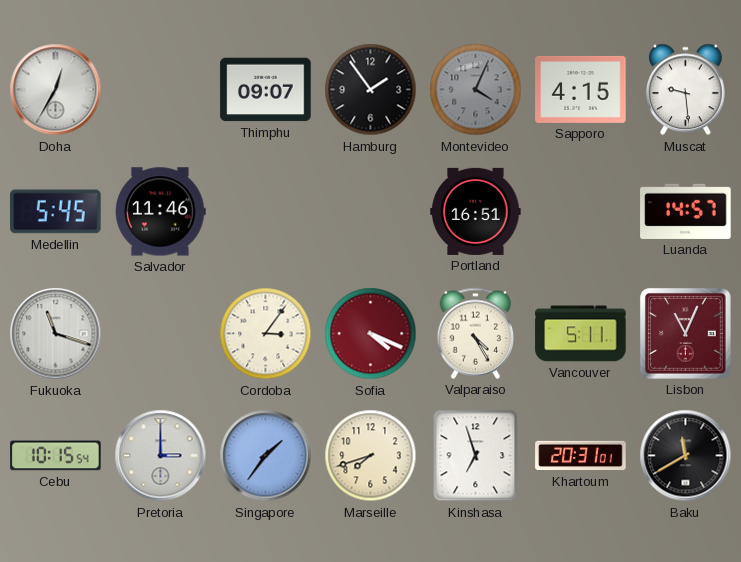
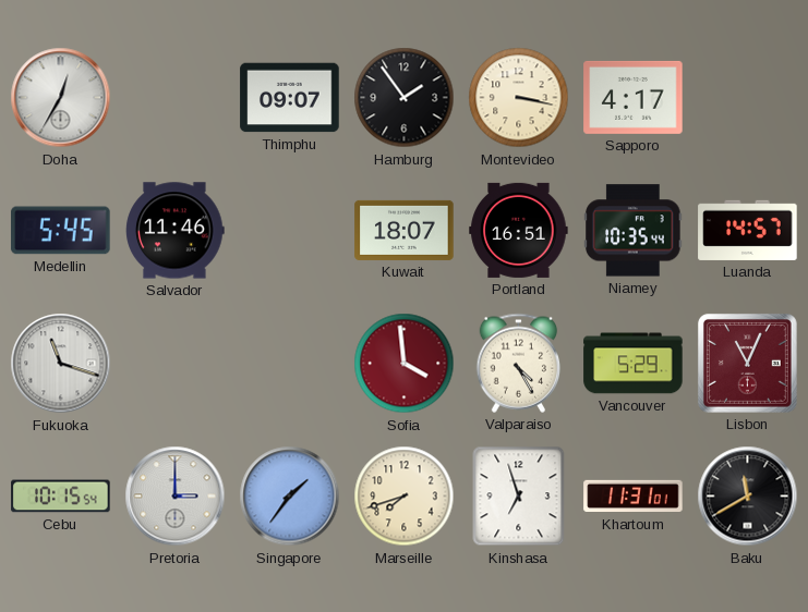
Montevideo: 4:04 -> 3:17
Montevideo dial: grey -> cream
Sapporo: 4:15 -> 4:17
Muscat: 9:29 -> none
Kuwait: none -> 18:07
Niamey: none -> 10:35
Cordoba: 3:06 -> none
Sofia: 4:19 -> 3:59
Vancouver: 5:11 -> 5:29
Khartoum: 20:31 -> 11:31
